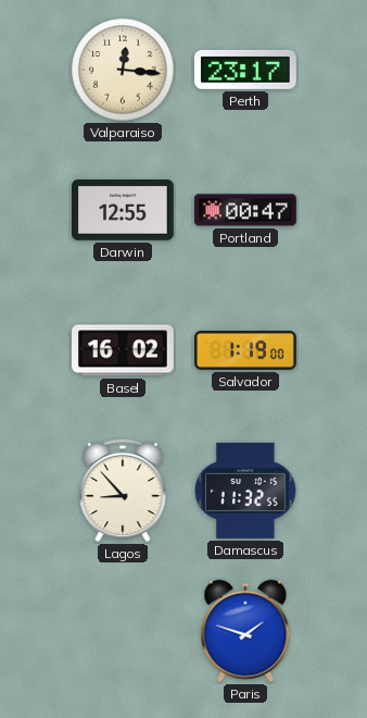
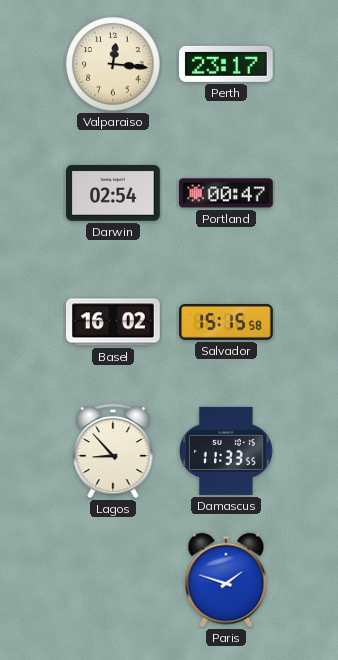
Darwin: 12:55 -> 02:54
Salvador: 1:19 -> 15:15
Damascus: 11:32 -> 11:33
